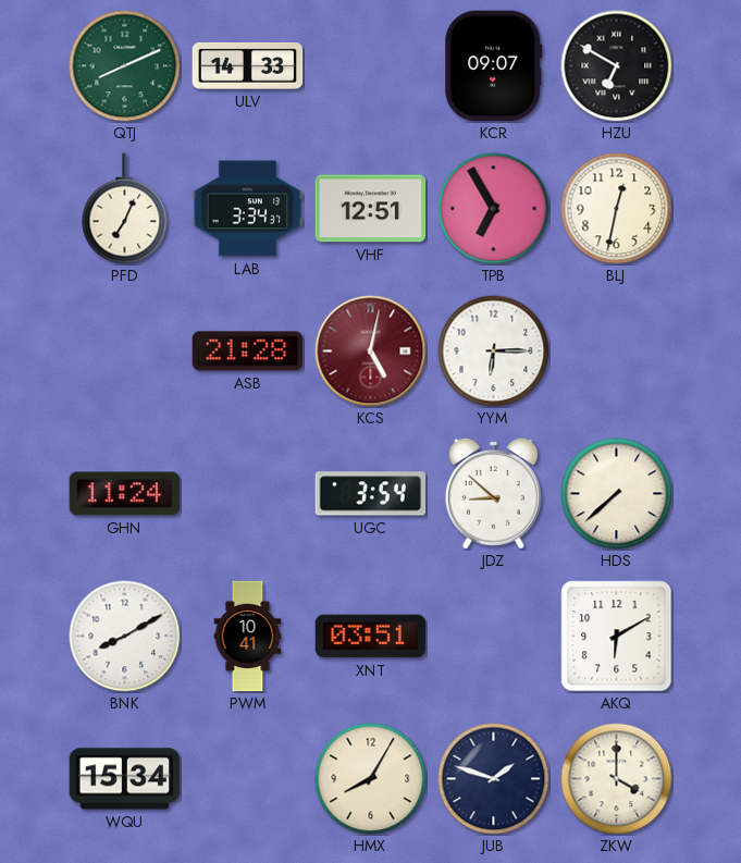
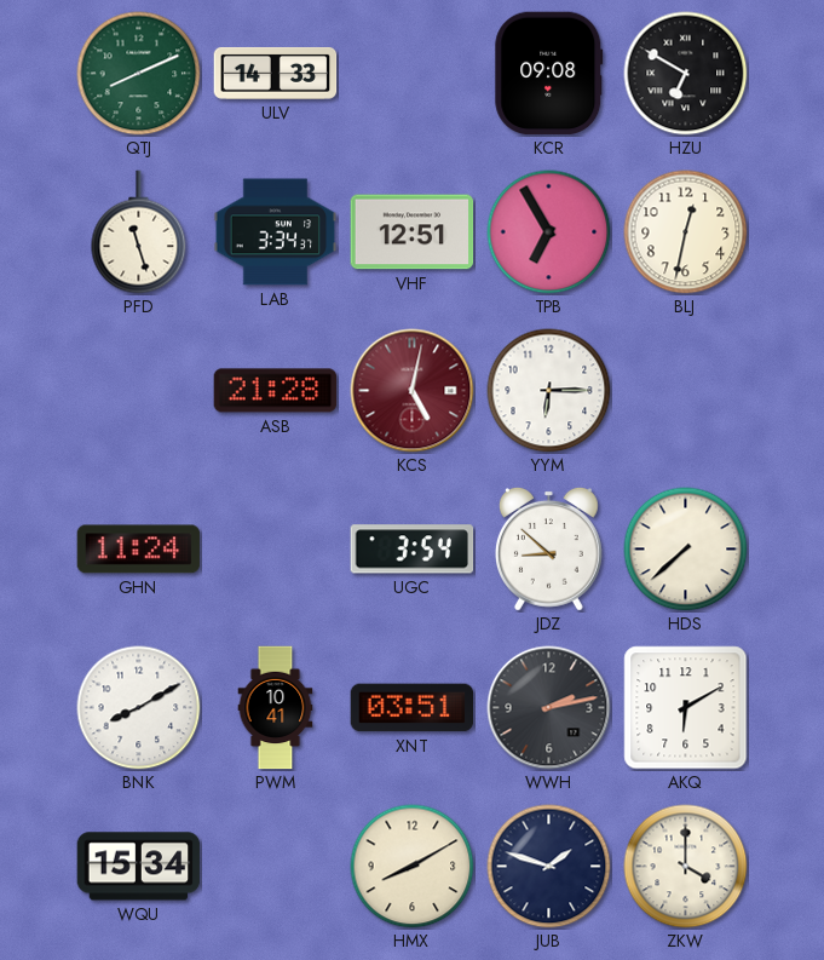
KCR: 09:07 -> 09:08
PFD: 7:04 -> 11:27
WWH: none -> 2:13
HMX: 8:05 -> 8:10
